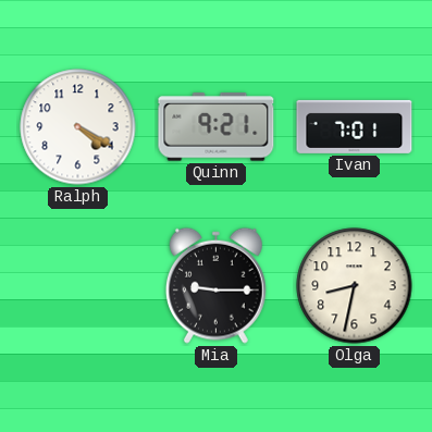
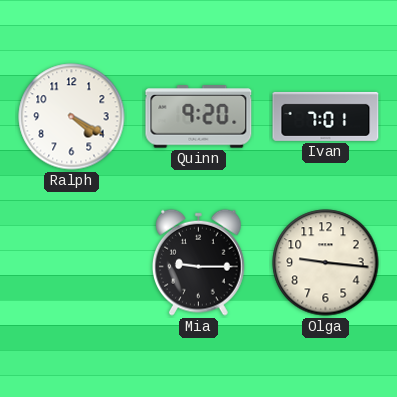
Quinn: 9:21 -> 9:20
Olga: 8:32 -> 9:16
